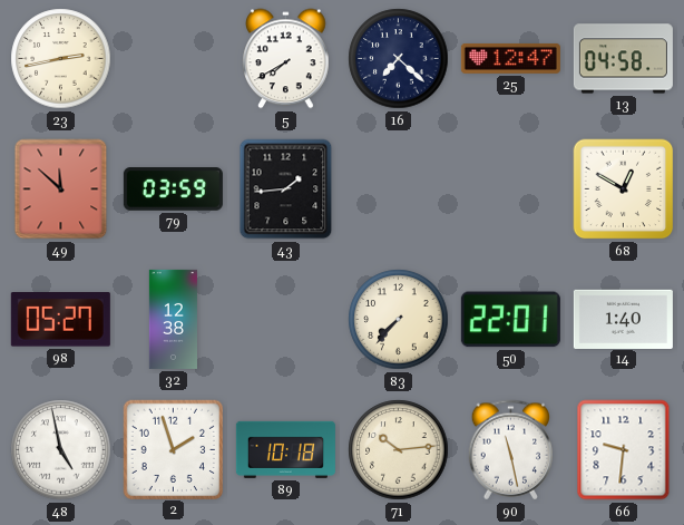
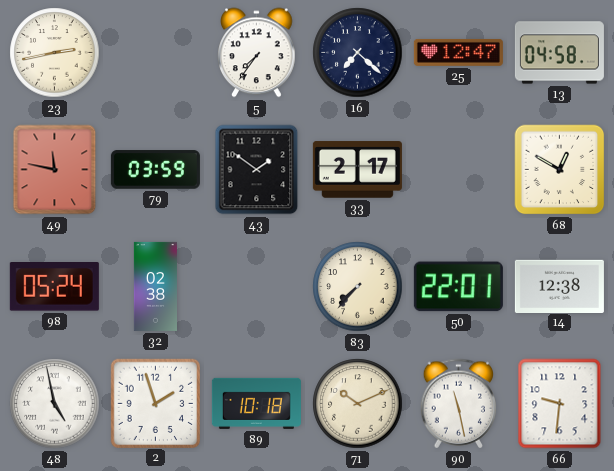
5: 7:40 -> 7:36
49: 11:52 -> 11:47
43: 1:44 -> 1:51
33: none -> 2:17
98: 05:27 -> 05:24
32: 12:38 -> 02:38
14: 1:40 -> 12:38
71: 10:14 -> 10:11
